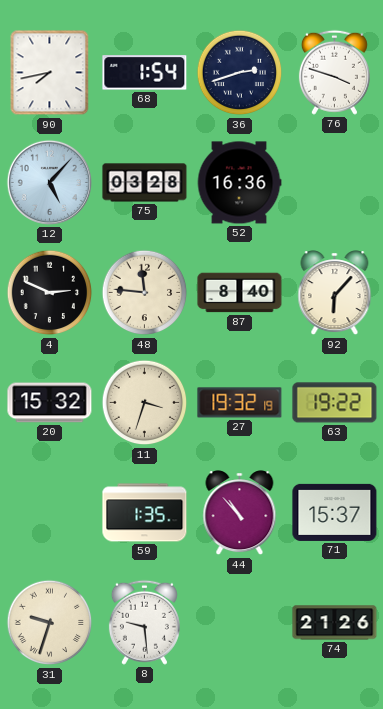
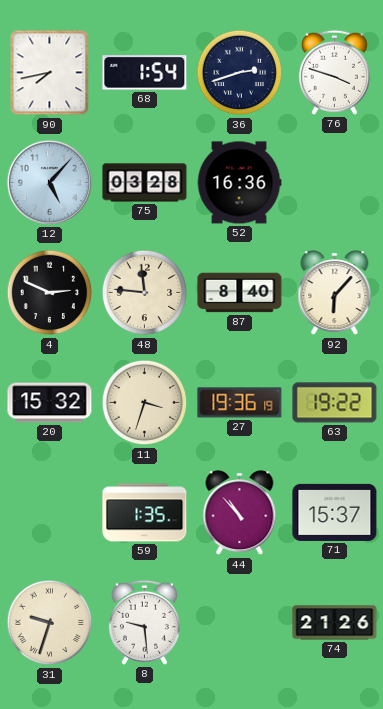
27: 19:32 -> 19:36
